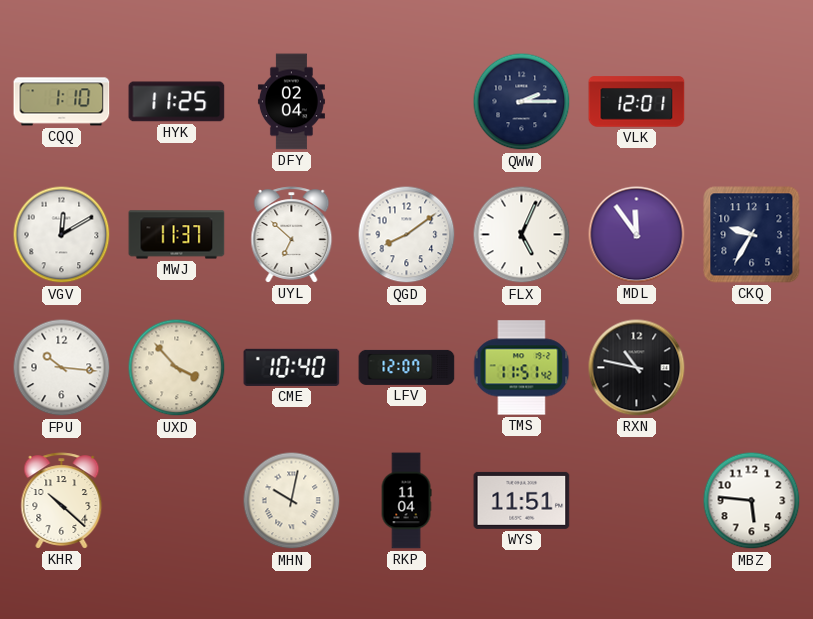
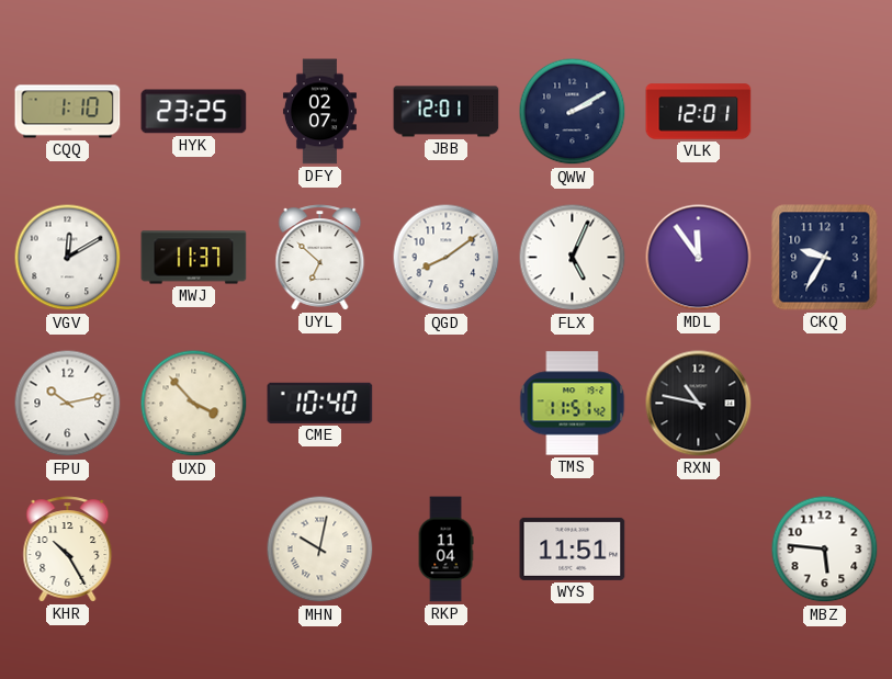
HYK: 11:25 -> 23:25
DFY: 02:04 -> 02:07
JBB: none -> 12:01
QWW: 2:15 -> 2:10
FPU: 10:16 -> 10:13
LFV: 12:07 -> none
KHR: 10:22 -> 10:25
